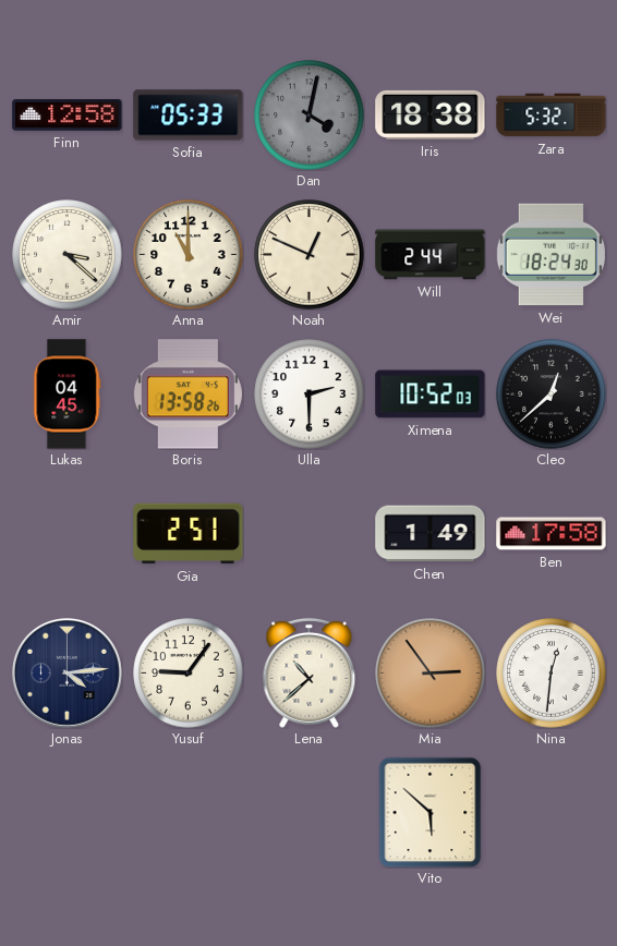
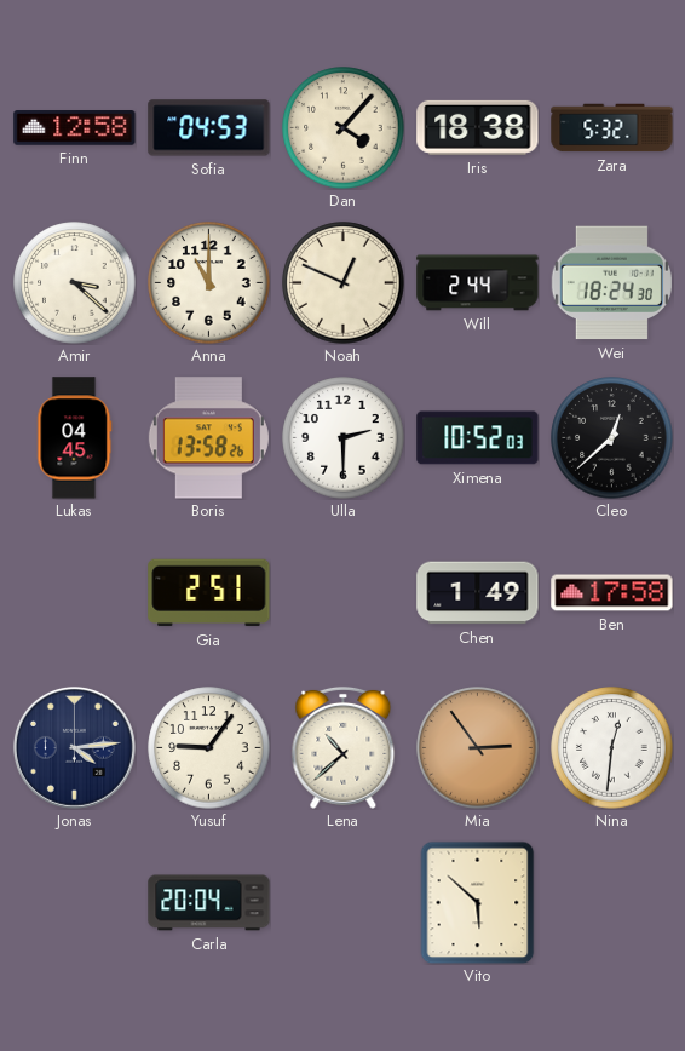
Sofia: 05:33 -> 04:53
Dan: 4:02 -> 4:07
Dan dial: grey -> cream
Carla: none -> 20:04
